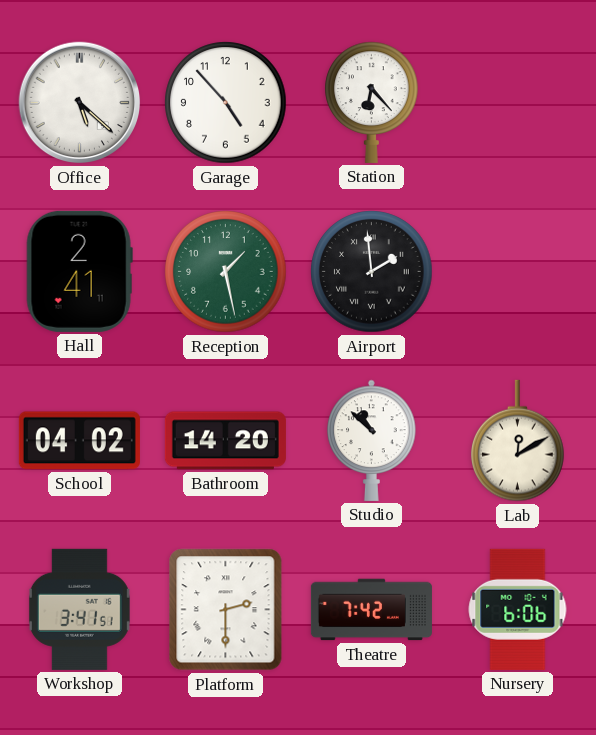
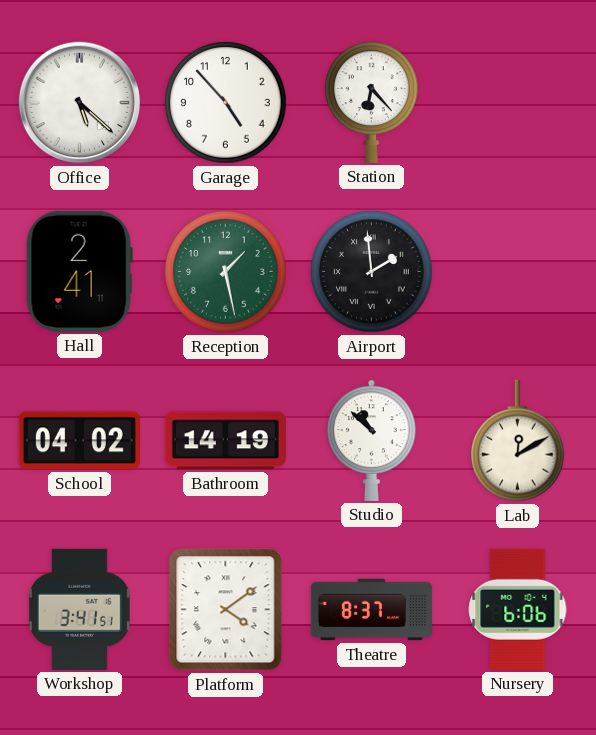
Bathroom: 14:20 -> 14:19
Platform: 2:30 -> 4:09
Theatre: 7:42 -> 8:37
